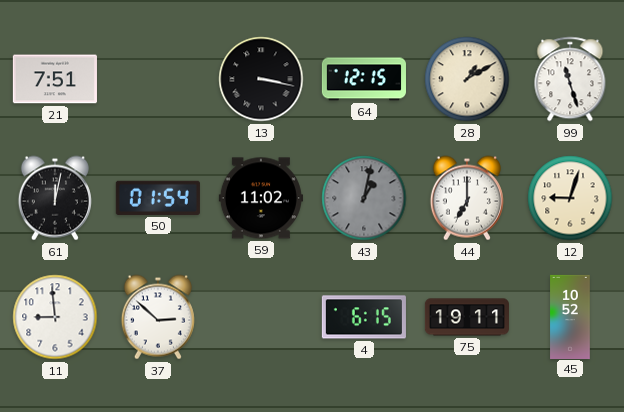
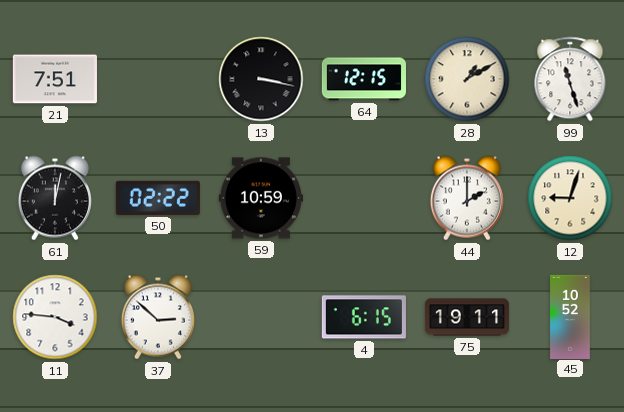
50: 01:54 -> 02:22
59: 11:02 -> 10:59
43: 1:02 -> none
44: 7:00 -> 2:00
11: 8:59 -> 3:46
